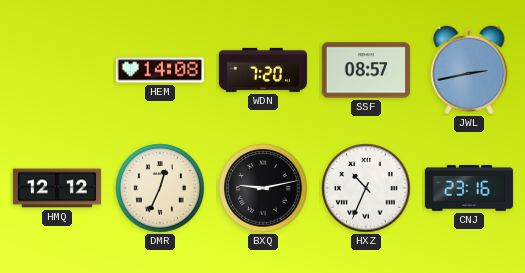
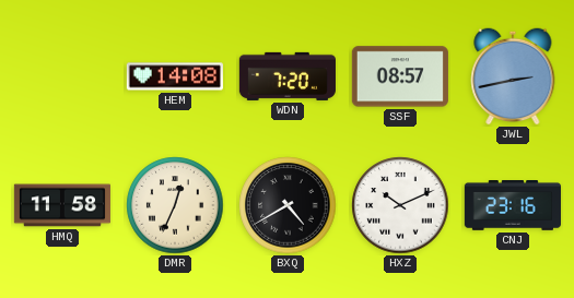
HMQ: 12:12 -> 11:58
BXQ: 9:13 -> 4:40
HXZ: 10:34 -> 10:11
